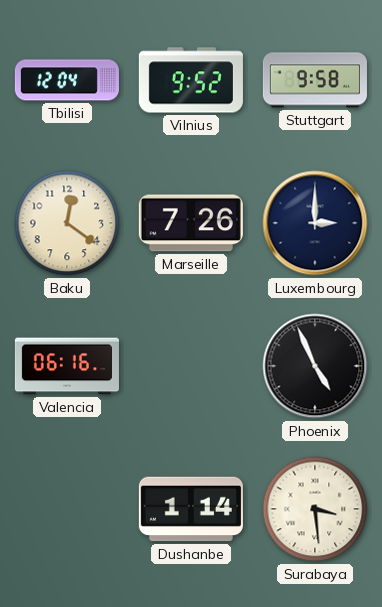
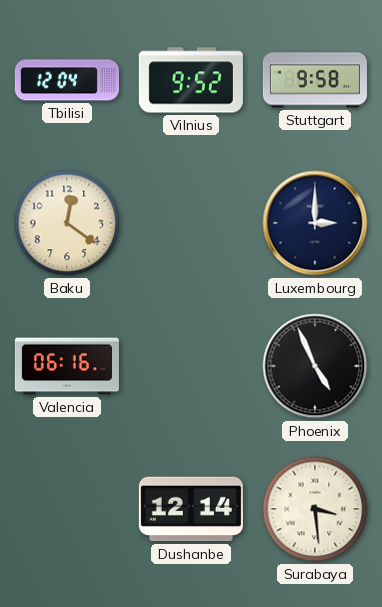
Marseille: 7:26 -> none
Dushanbe: 1:14 -> 12:14
